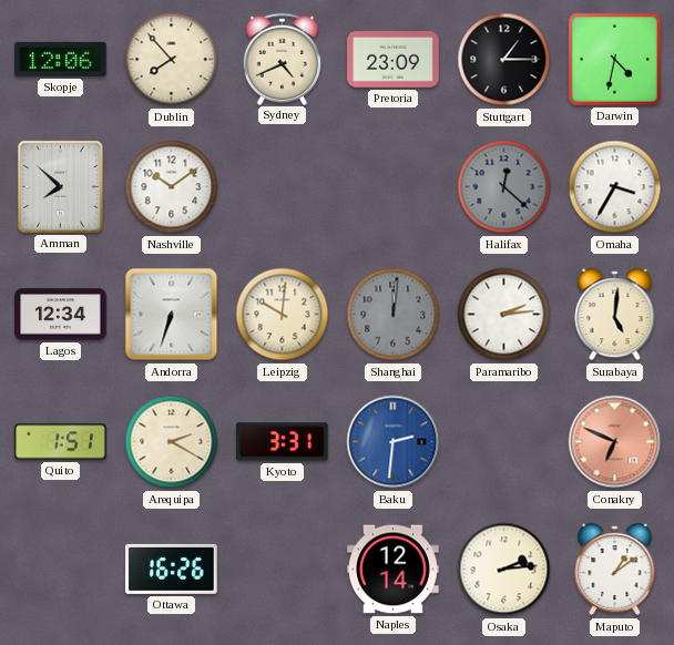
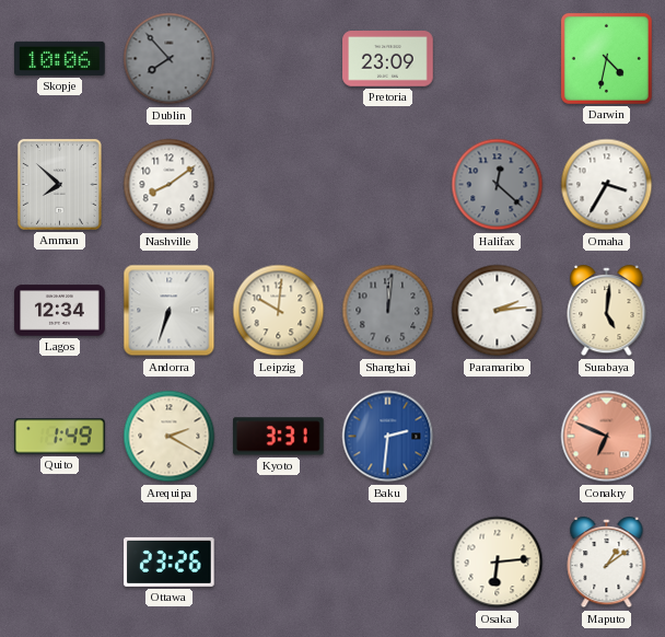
Skopje: 12:06 -> 10:06
Dublin dial: cream -> grey
Sydney: 4:41 -> none
Stuttgart: 1:15 -> none
Nashville: 10:09 -> 8:09
Quito: 1:51 -> 1:49
Ottawa: 16:26 -> 23:26
Naples: 12:14 -> none
Osaka: 2:14 -> 6:14
